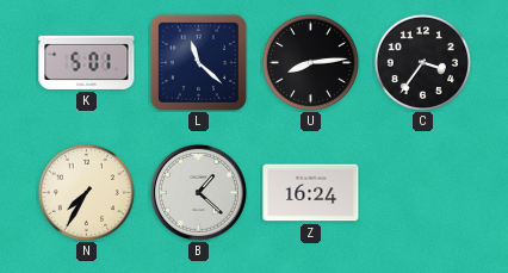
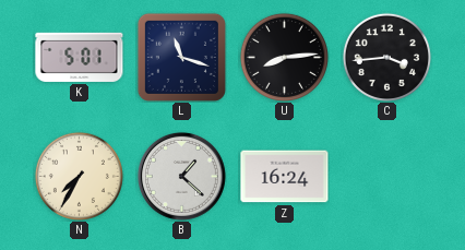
L: 11:22 -> 11:18
C: 3:36 -> 3:44
